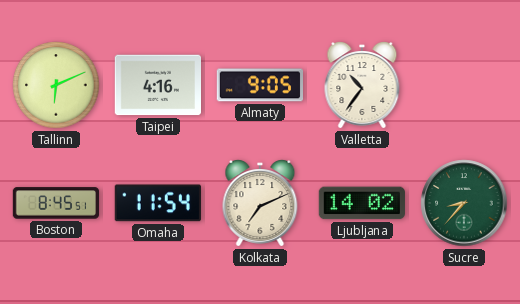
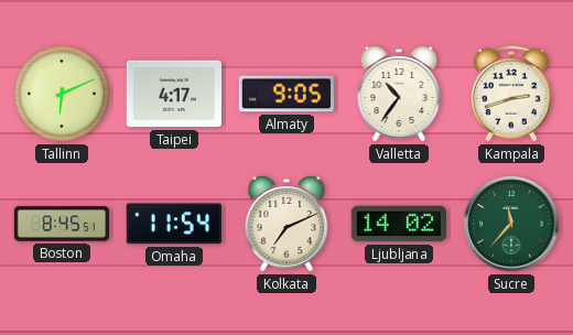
Taipei: 4:16 -> 4:17
Kampala: none -> 2:42
Sucre: 8:37 -> 11:37
